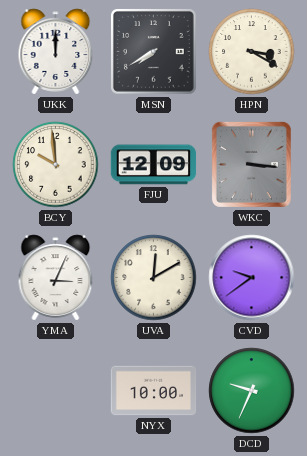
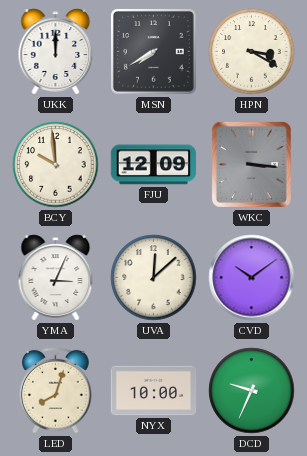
UVA: 12:10 -> 12:08
CVD: 9:39 -> 10:09
LED: none -> 8:03
